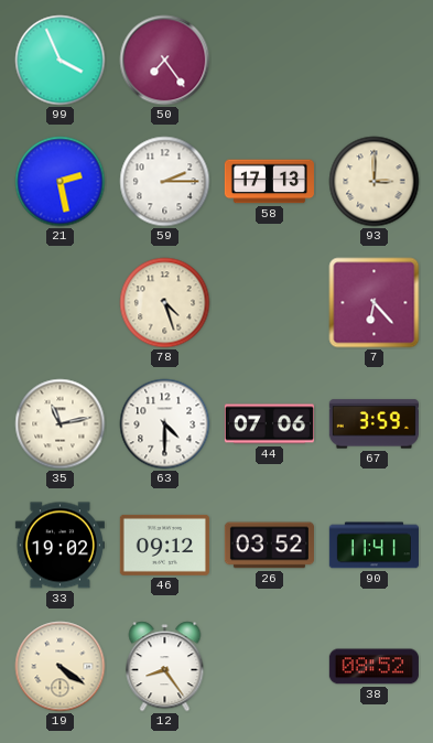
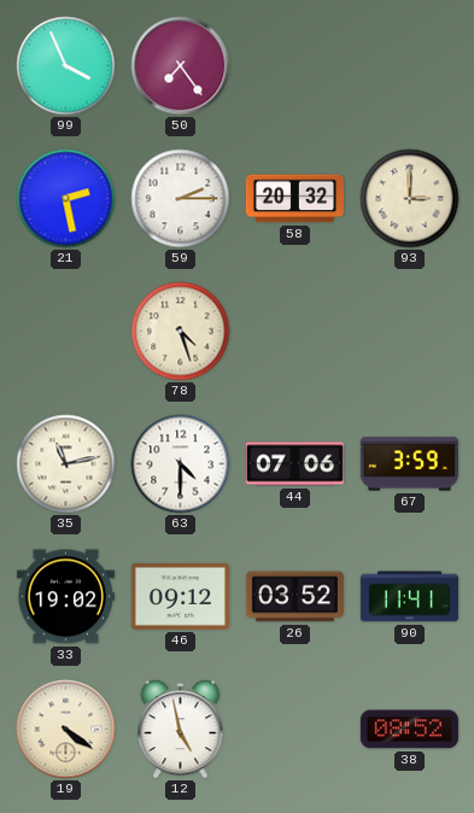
58: 17:13 -> 20:32
7: 6:23 -> none
12: 8:24 -> 4:58
